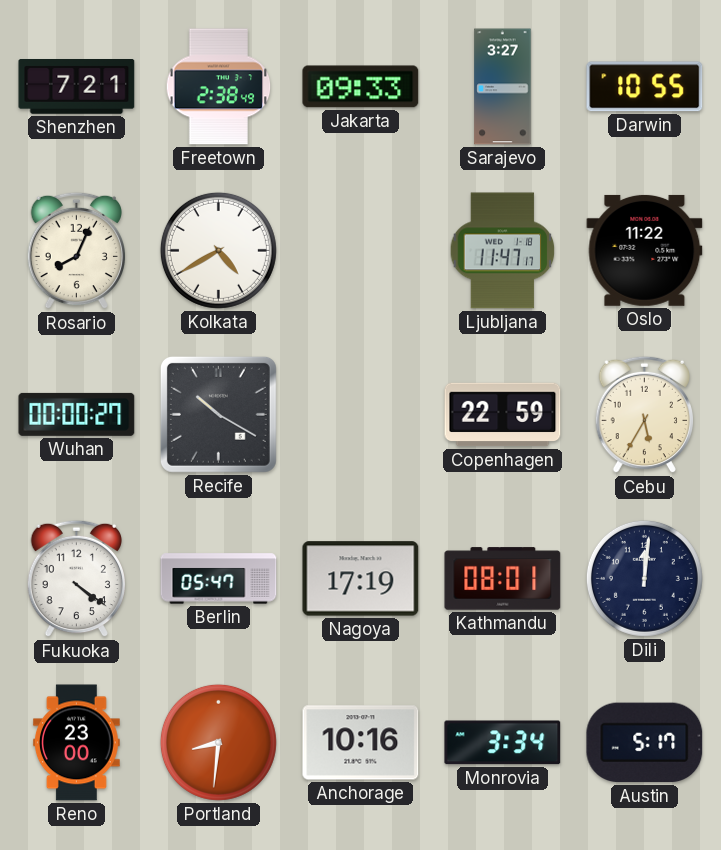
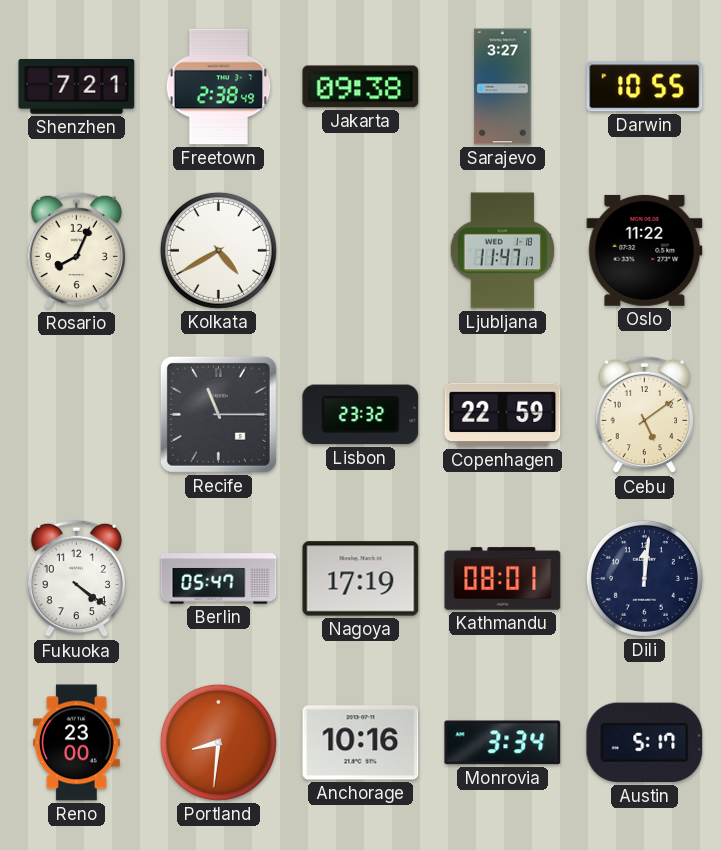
Jakarta: 09:33 -> 09:38
Wuhan: 00:00 -> none
Recife: 10:20 -> 11:15
Lisbon: none -> 23:32
Cebu: 5:35 -> 5:09
